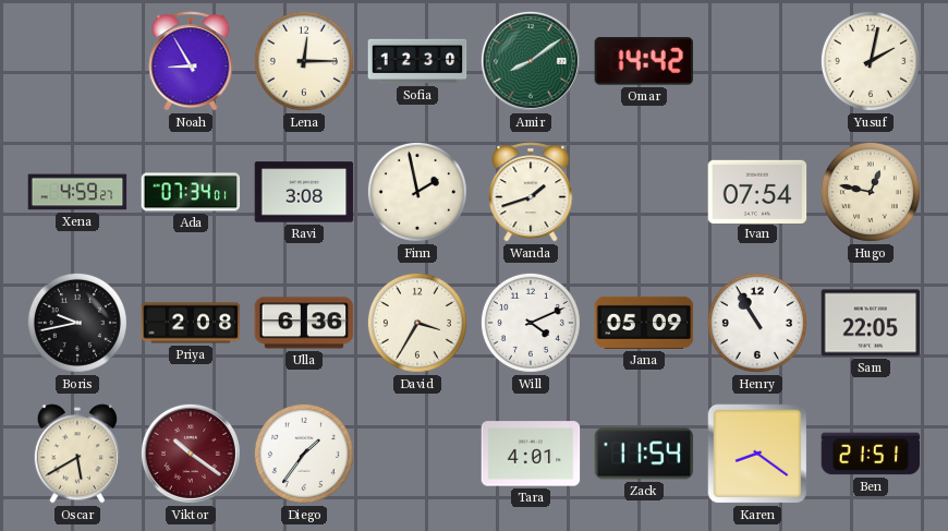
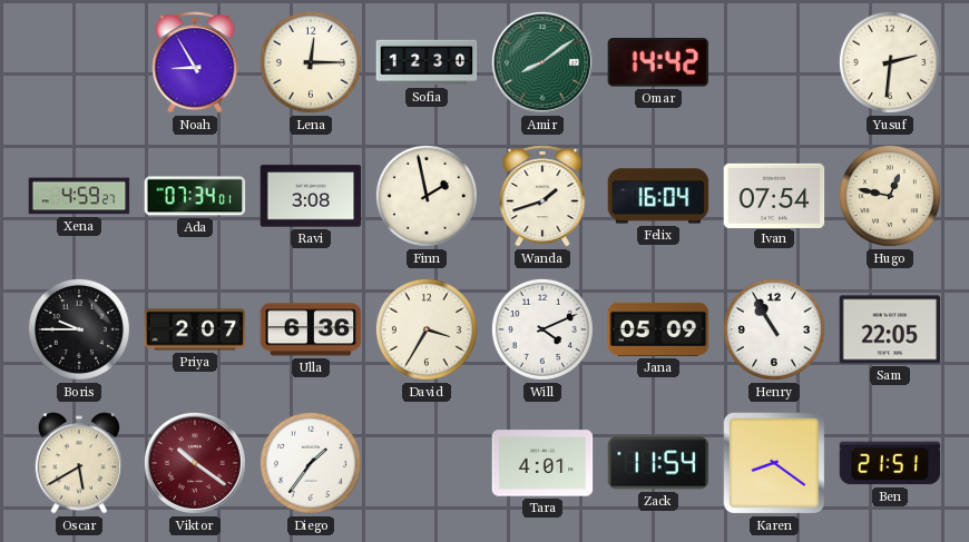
Yusuf: 2:02 -> 2:31
Felix: none -> 16:04
Boris: 9:43 -> 9:45
Priya: 2:08 -> 2:07
